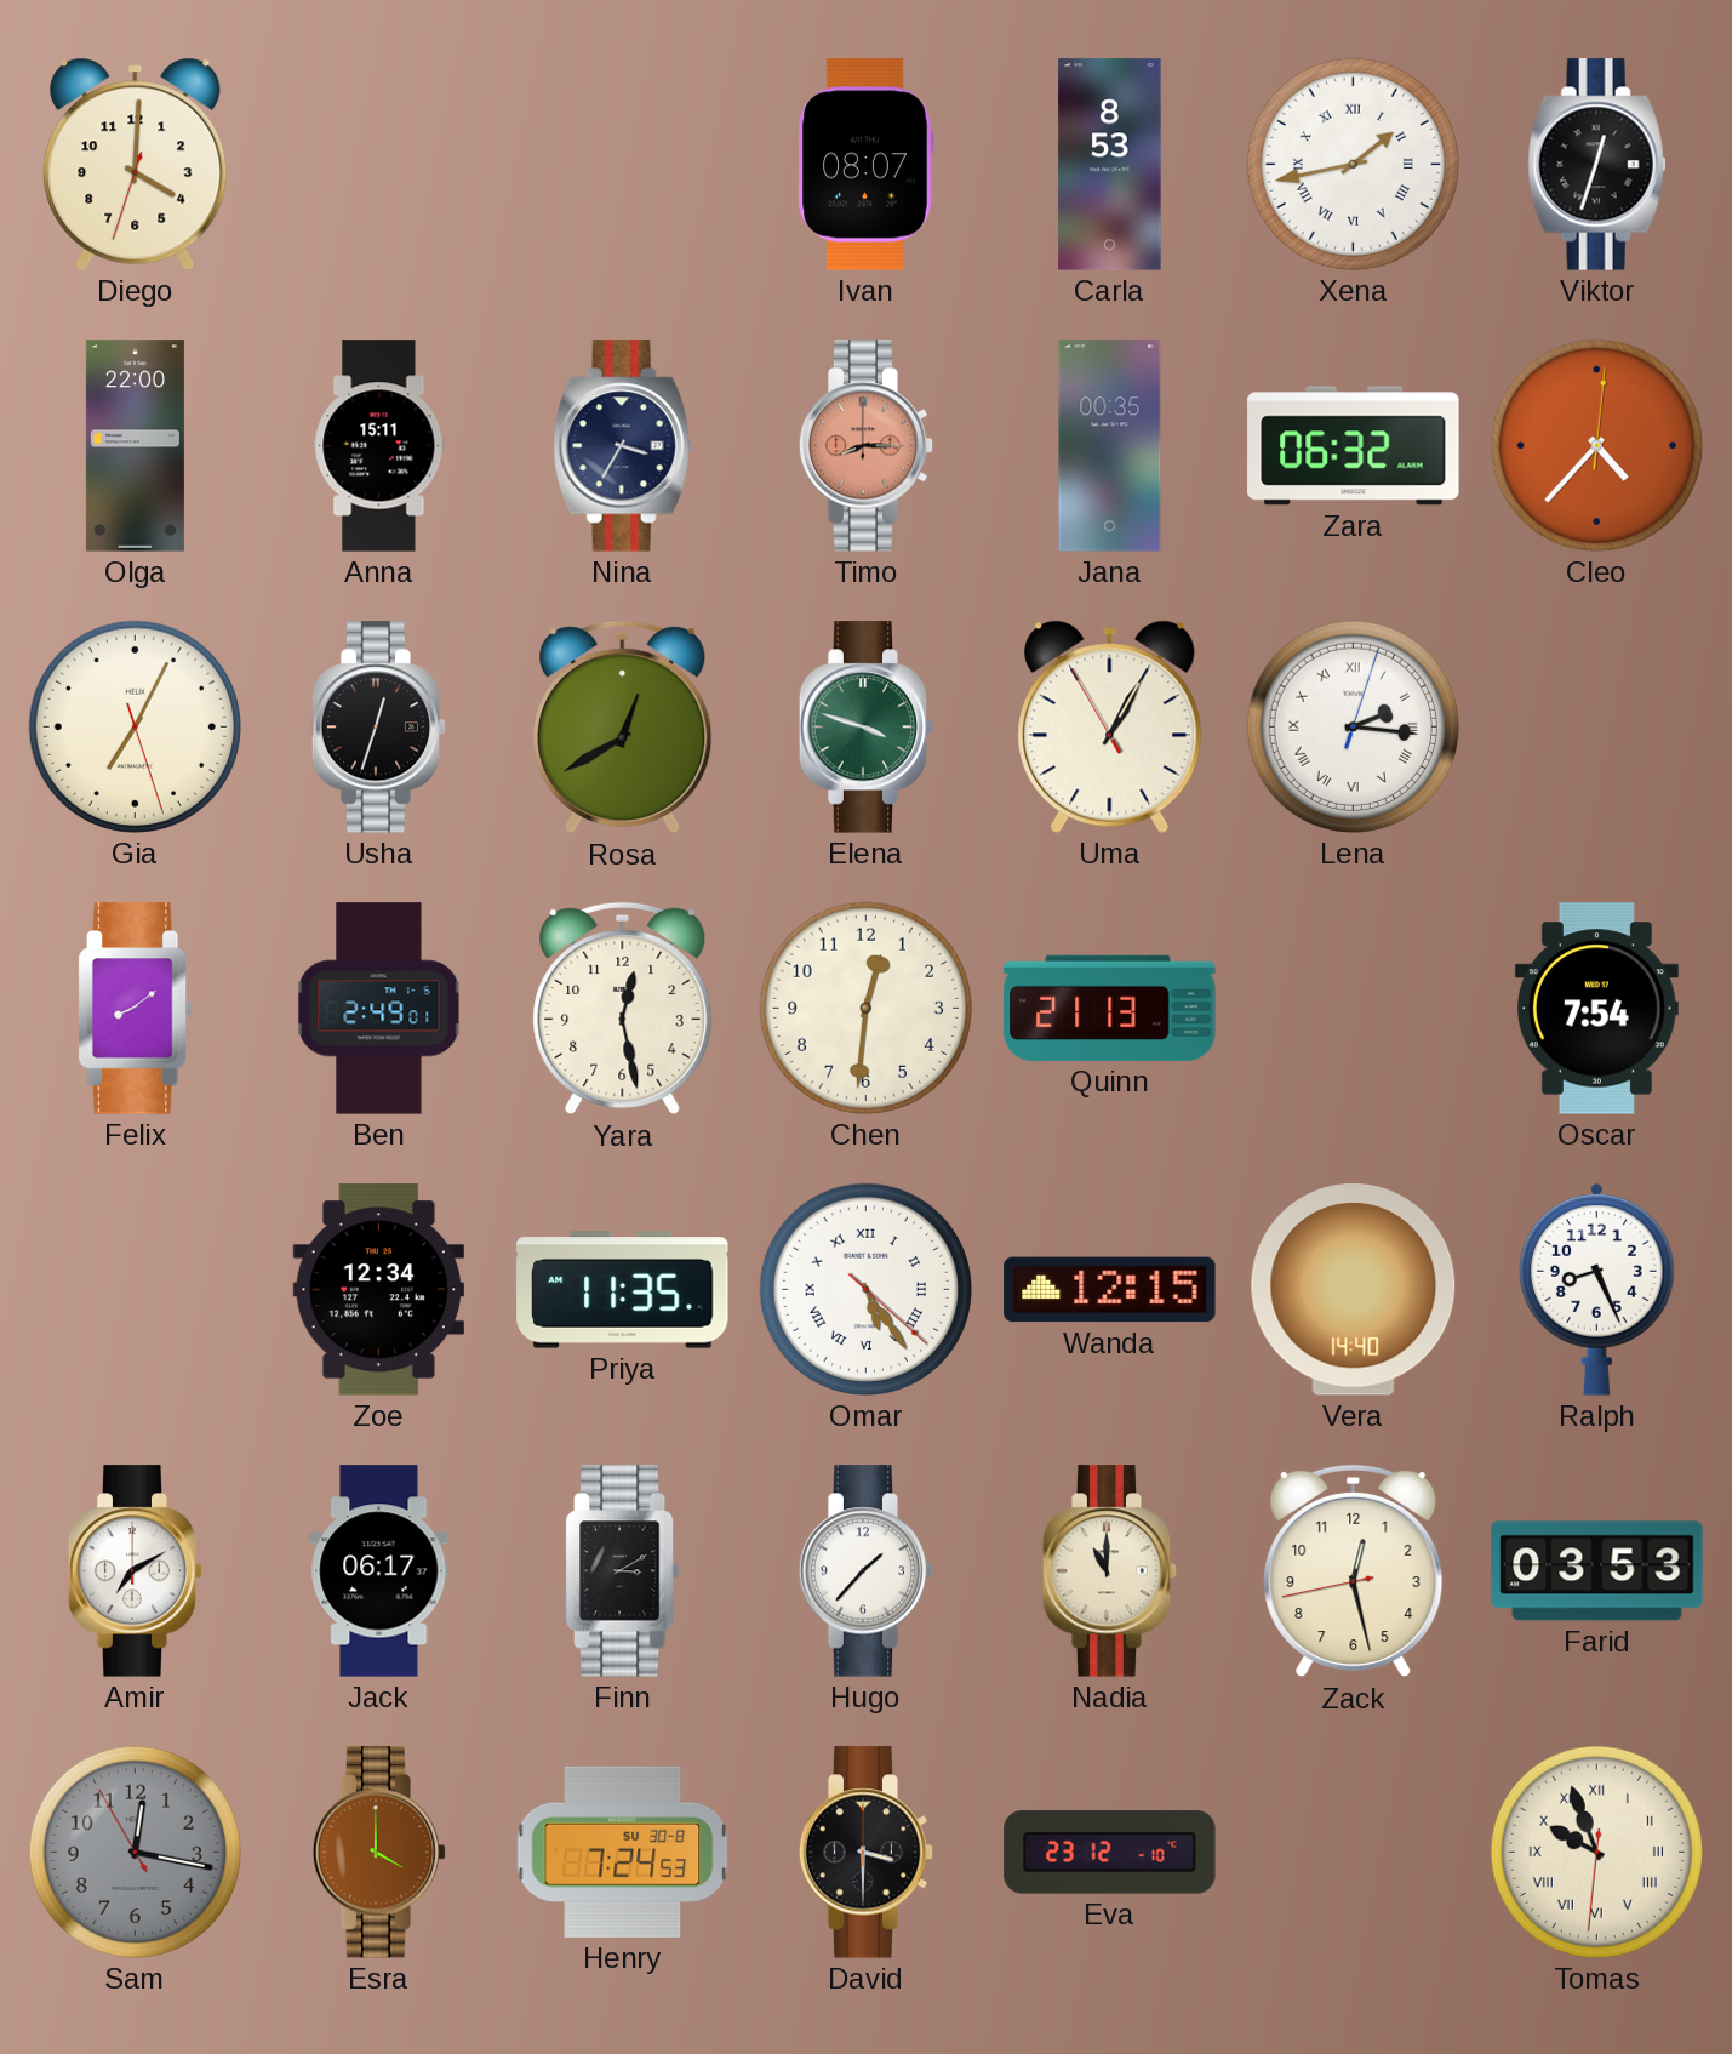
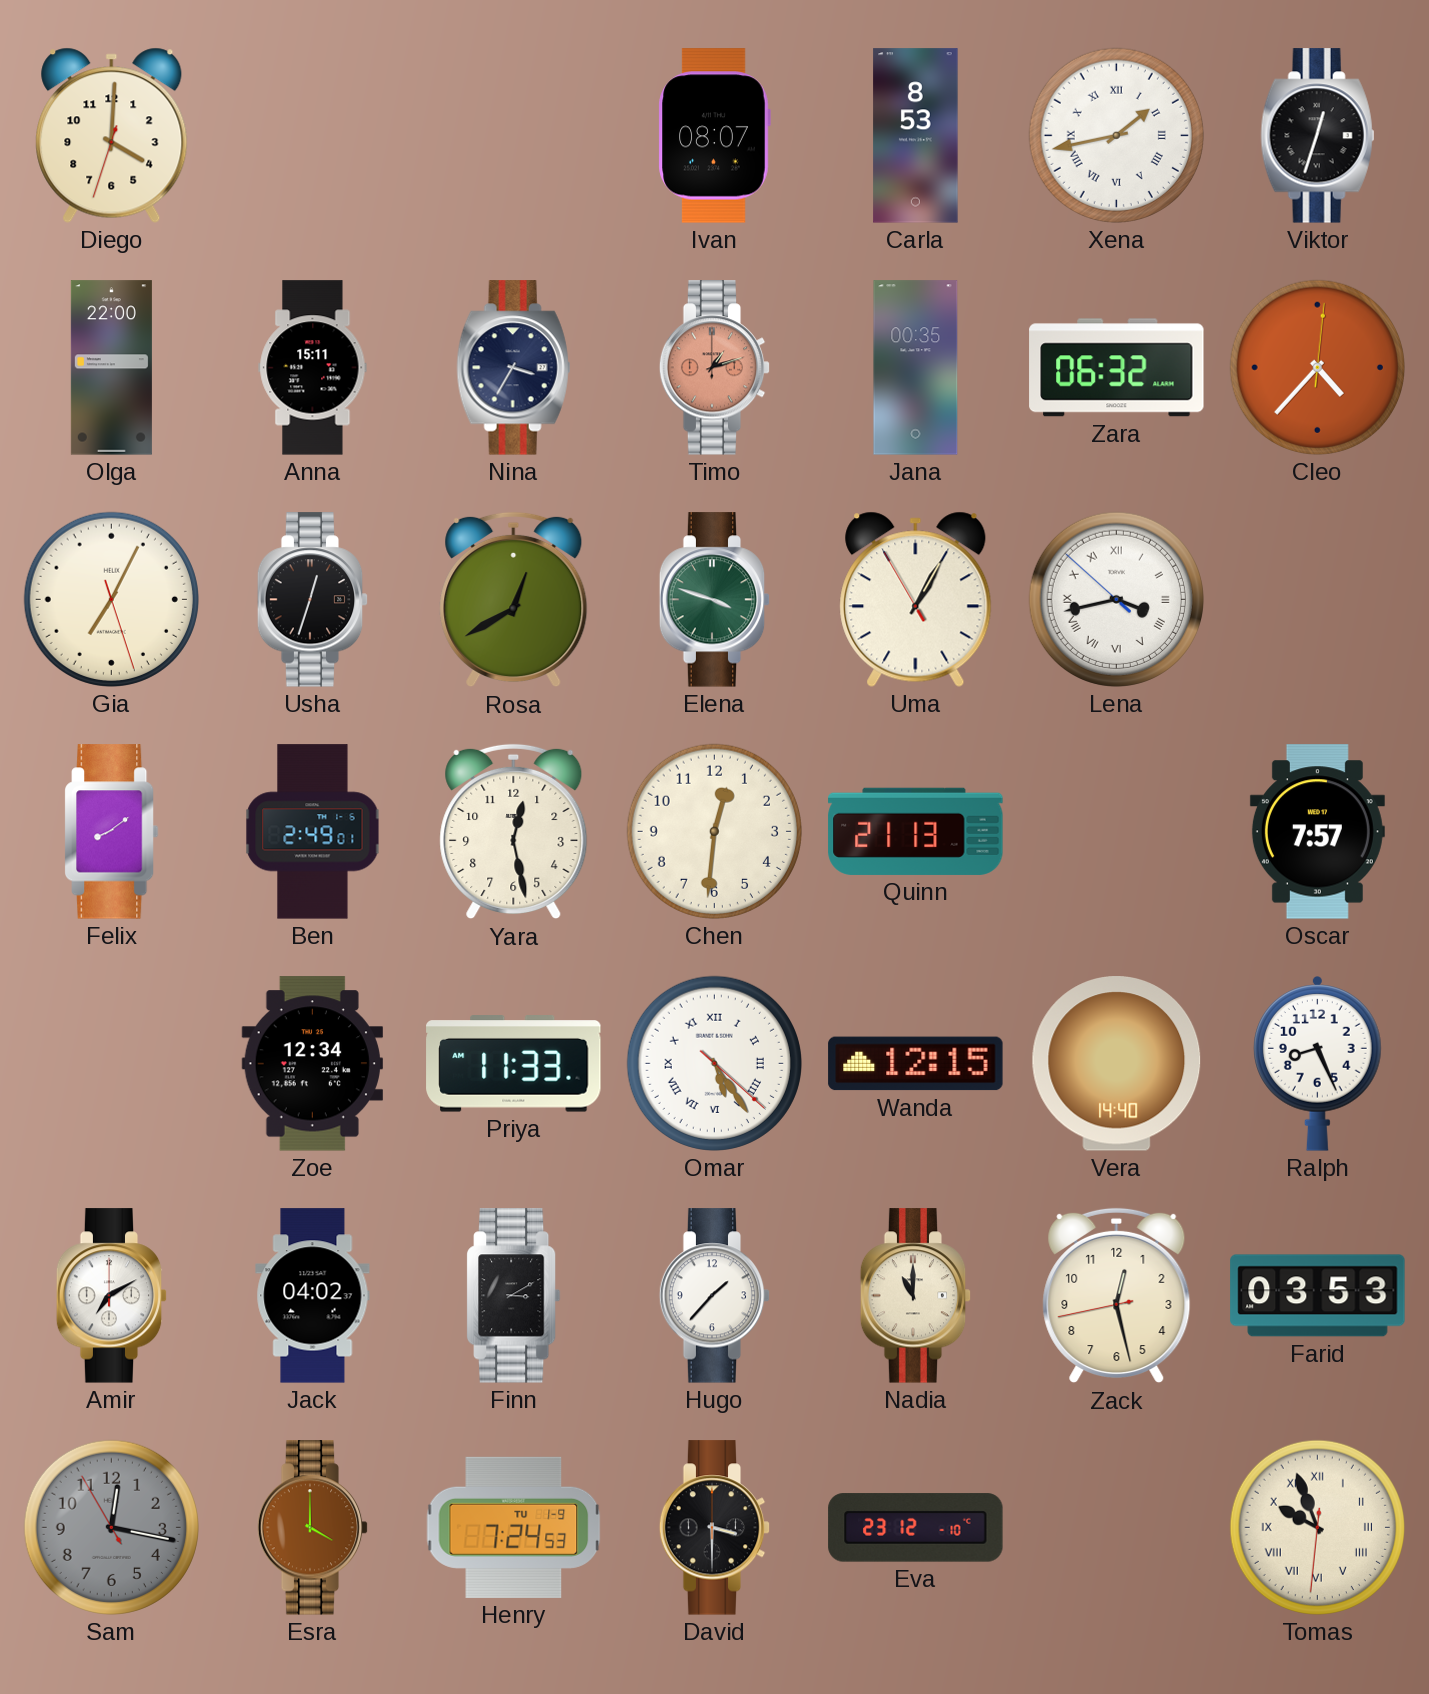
Timo: 8:15 -> 1:12
Lena: 2:16 -> 3:42
Oscar: 7:54 -> 7:57
Priya: 11:35 -> 11:33
Jack: 06:17 -> 04:02
Henry date: SU 30-8 -> TU 1-9
